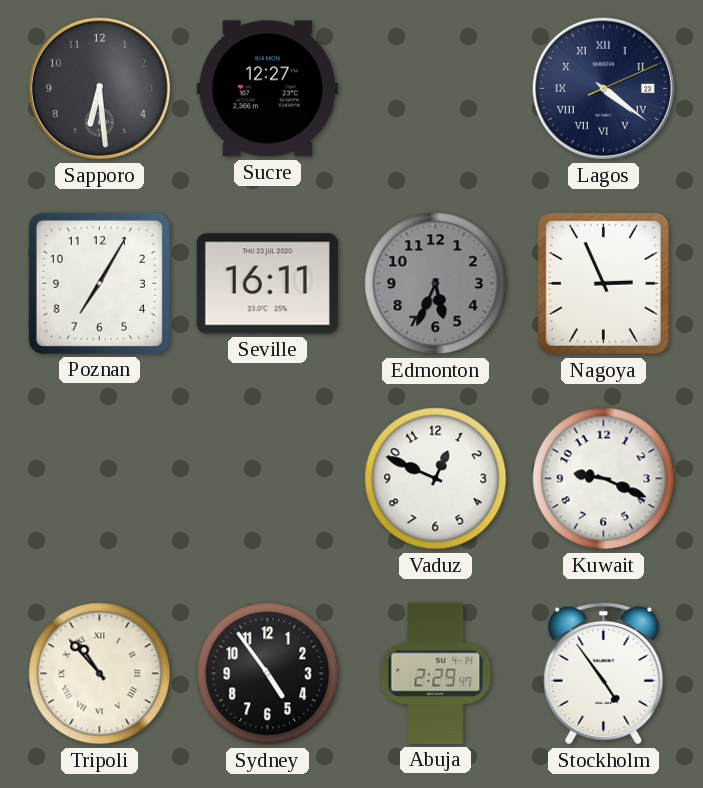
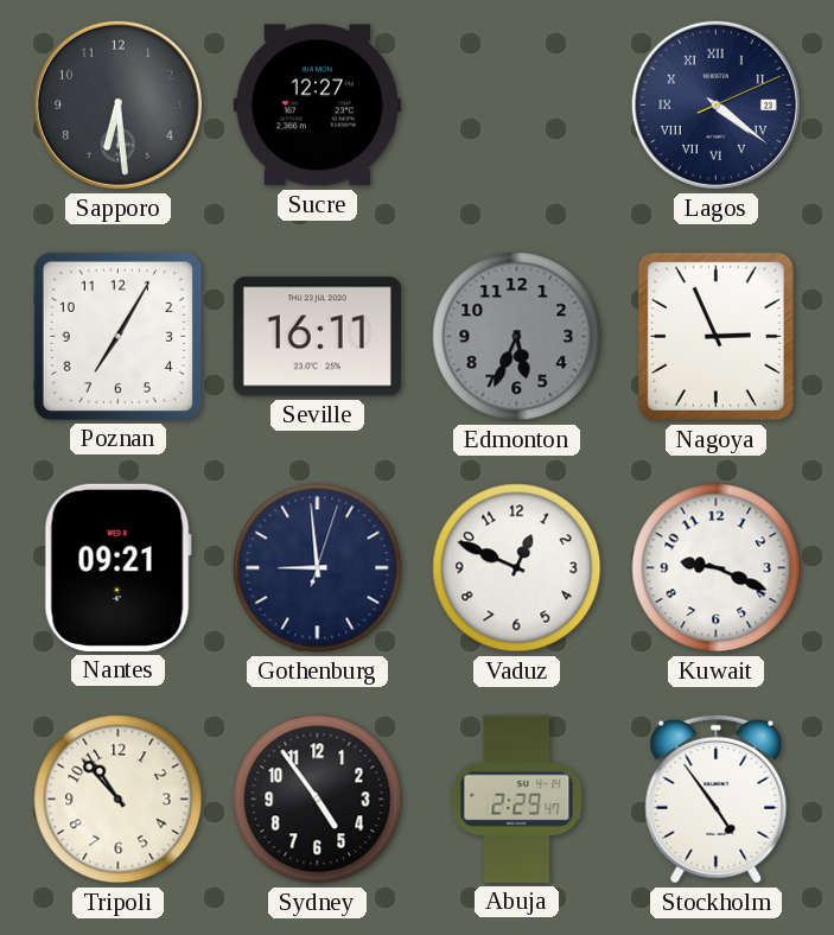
Nantes: none -> 09:21
Gothenburg: none -> 8:59
Tripoli numerals: Roman -> Arabic
